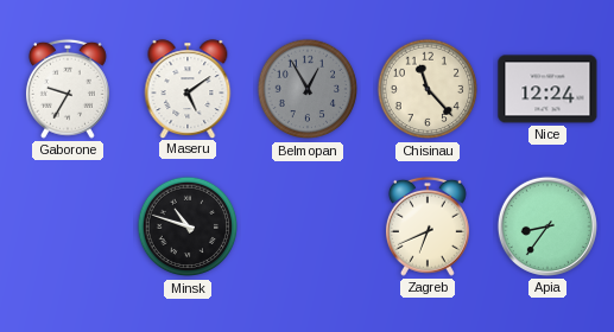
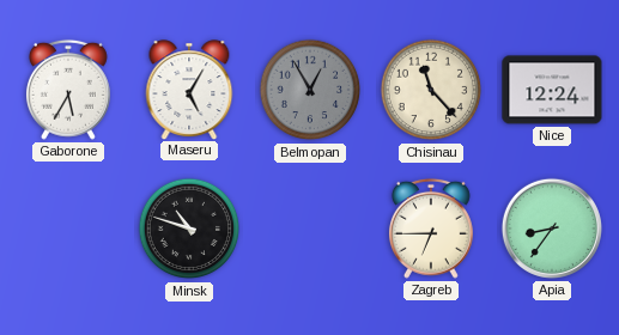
Gaborone: 9:35 -> 5:35
Maseru: 5:09 -> 5:05
Zagreb: 6:41 -> 6:45
